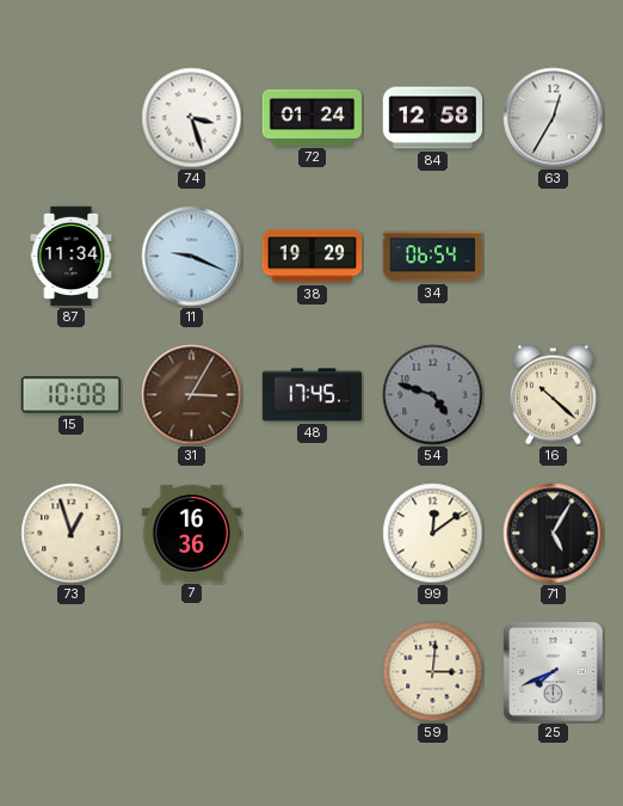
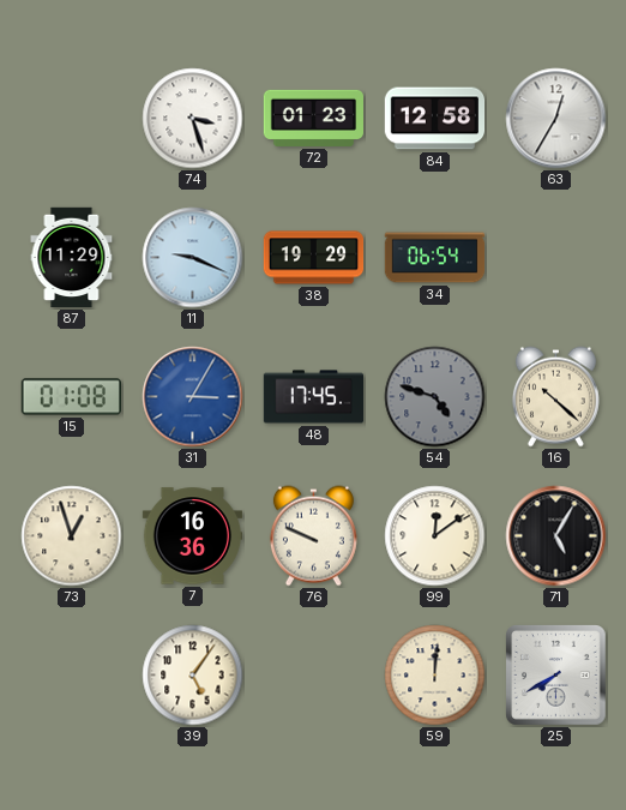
72: 01:24 -> 01:23
87: 11:34 -> 11:29
15: 10:08 -> 01:08
31 dial: brown -> blue
76: none -> 9:49
39: none -> 5:06
59: 3:01 -> 12:01
25: 7:41 -> 7:40
